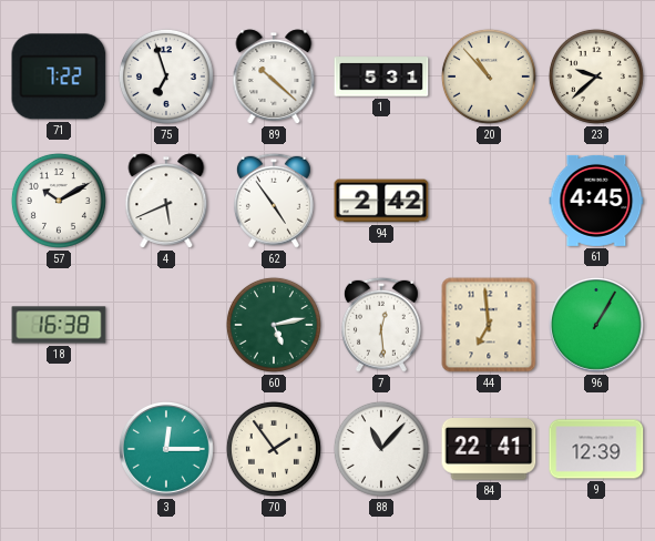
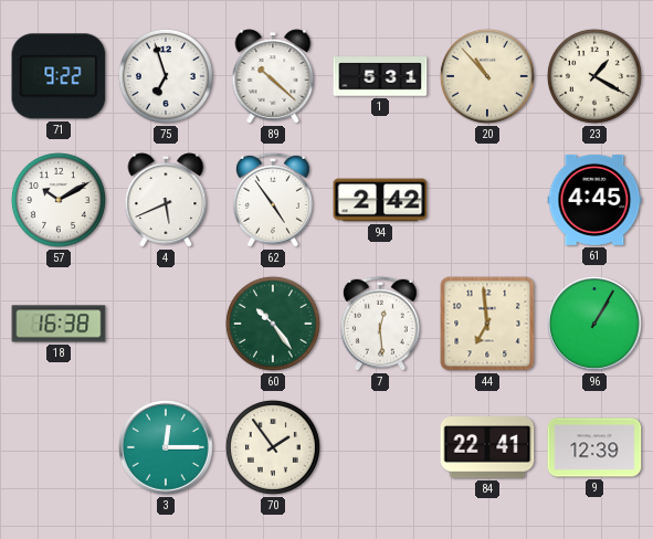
71: 7:22 -> 9:22
23: 9:38 -> 1:20
60: 5:13 -> 10:24
88: 11:07 -> none
